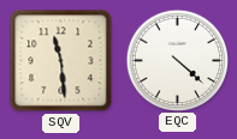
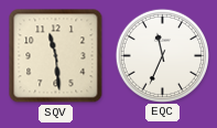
EQC: 4:22 -> 11:34
